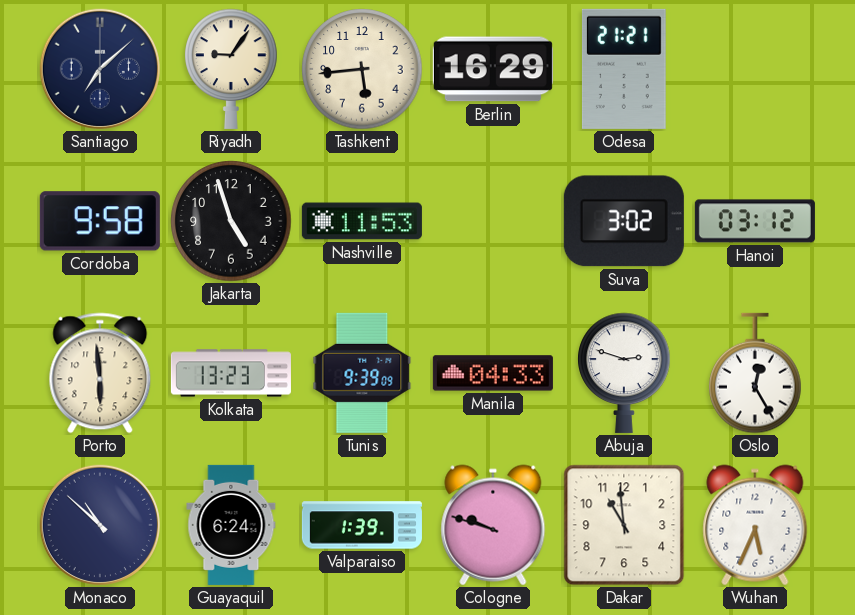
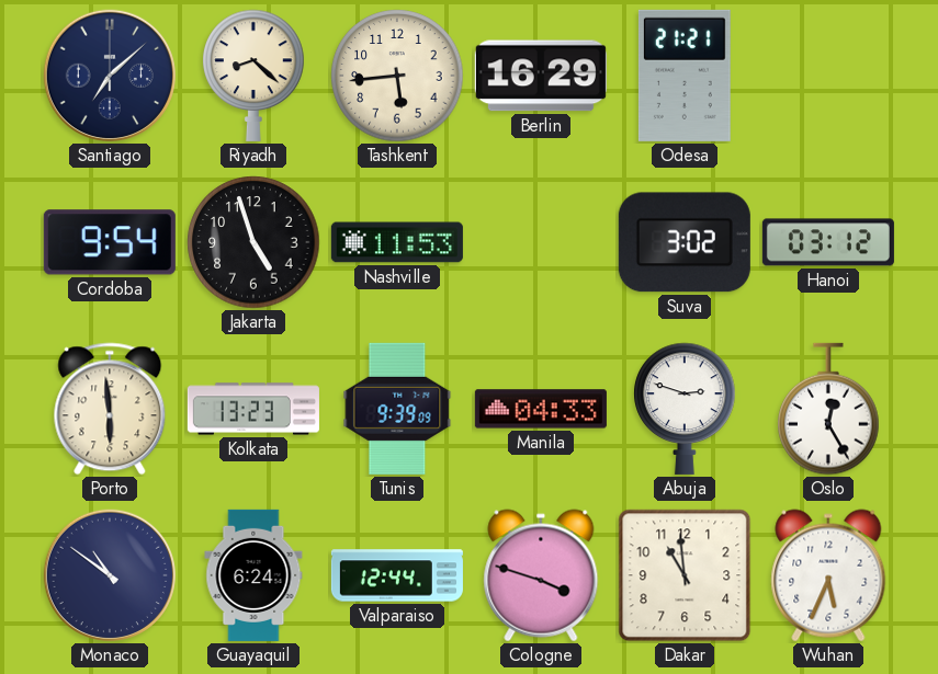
Riyadh: 9:06 -> 8:22
Cordoba: 9:58 -> 9:54
Monaco: 10:52 -> 10:51
Valparaiso: 1:39 -> 12:44
Cologne: 9:48 -> 3:48
